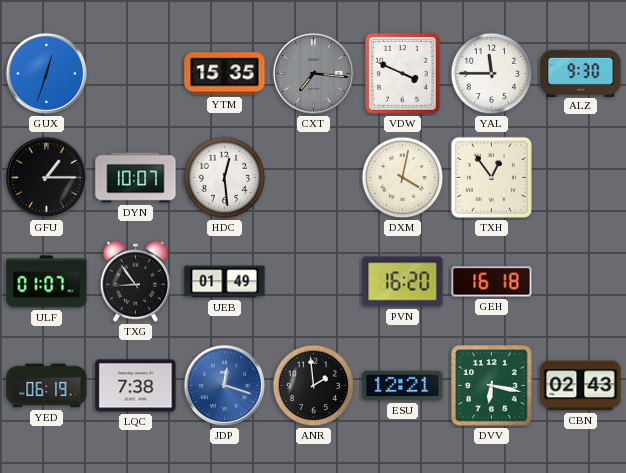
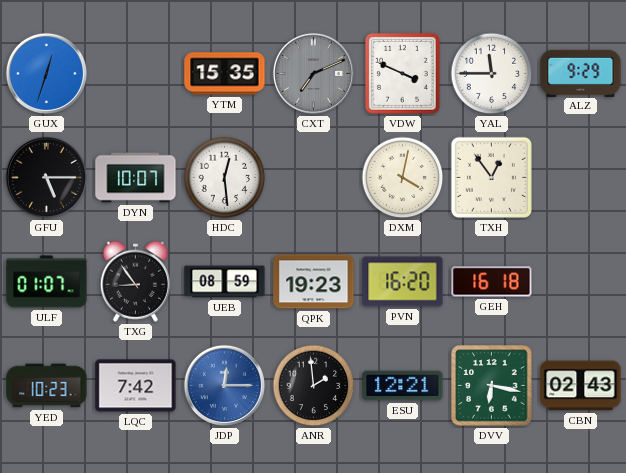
CXT: 7:16 -> 7:11
ALZ: 9:30 -> 9:29
GFU: 1:15 -> 5:15
UEB: 01:49 -> 08:59
QPK: none -> 19:23
YED: 06:19 -> 10:23
LQC: 7:38 -> 7:42
JDP: 12:18 -> 12:15
